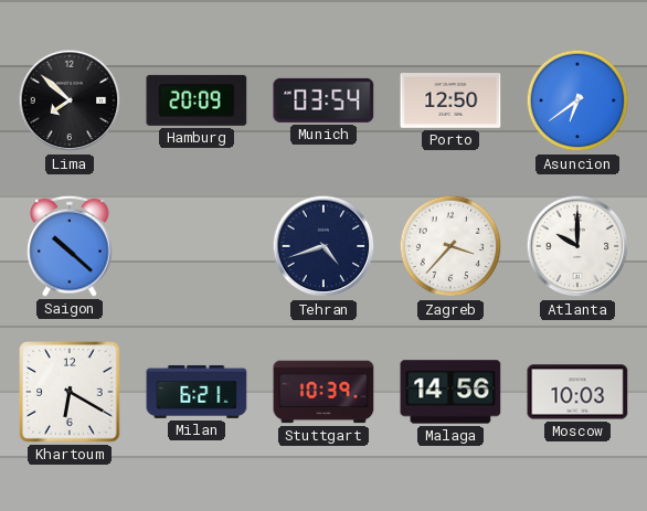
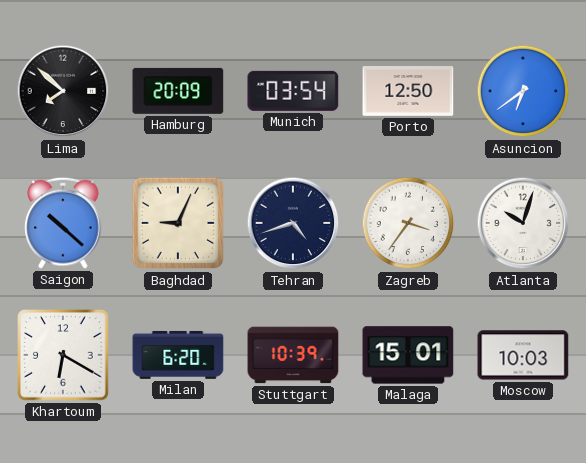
Baghdad: none -> 9:04
Zagreb: 3:37 -> 3:36
Atlanta: 10:00 -> 10:03
Milan: 6:21 -> 6:20
Malaga: 14:56 -> 15:01
